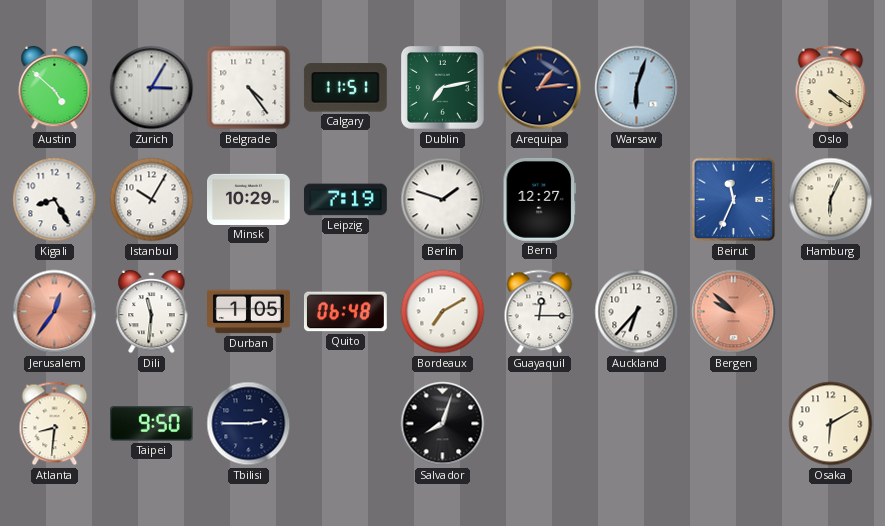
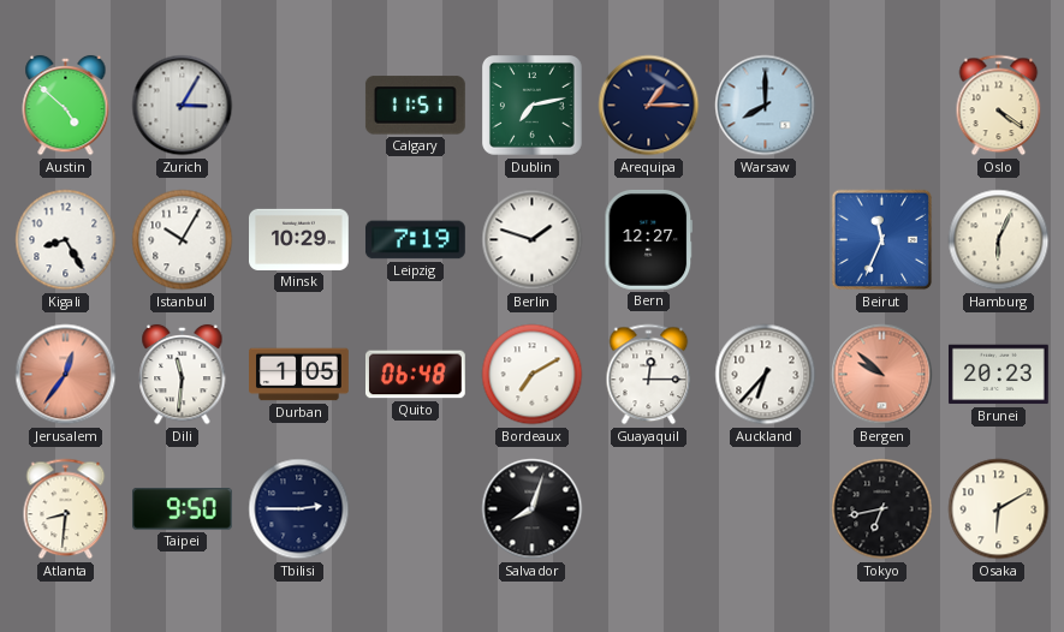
Belgrade: 4:24 -> none
Arequipa: 1:14 -> 1:15
Warsaw: 6:03 -> 8:00
Brunei: none -> 20:23
Tokyo: none -> 6:43
